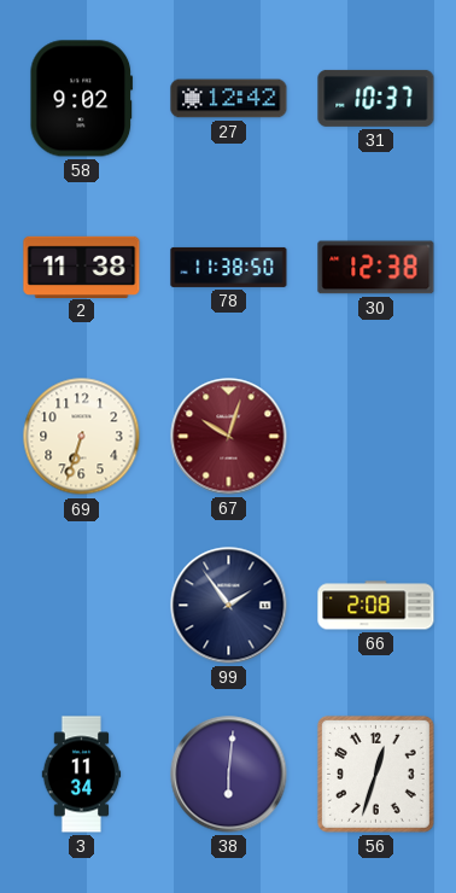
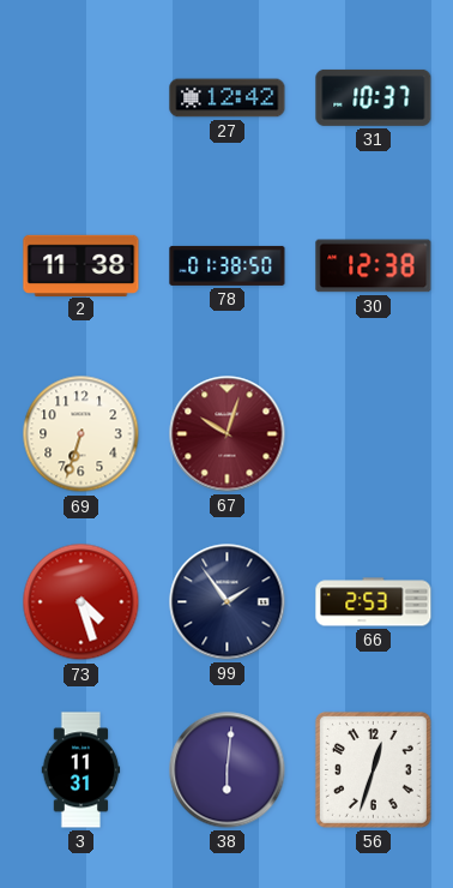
58: 9:02 -> none
78: 11:38 -> 01:38
73: none -> 4:27
66: 2:08 -> 2:53
3: 11:34 -> 11:31
